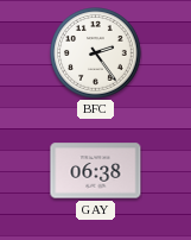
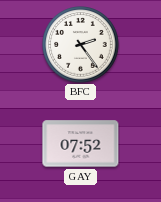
GAY: 06:38 -> 07:52
